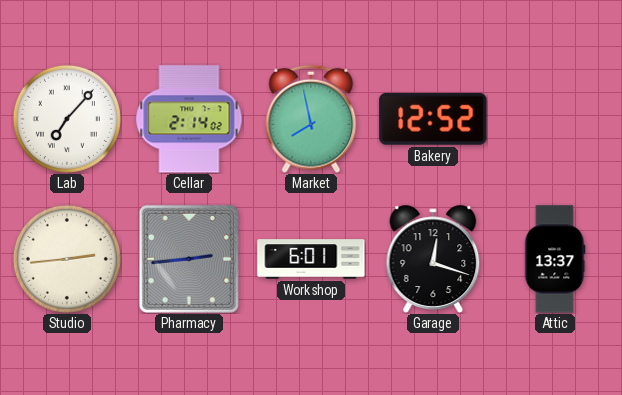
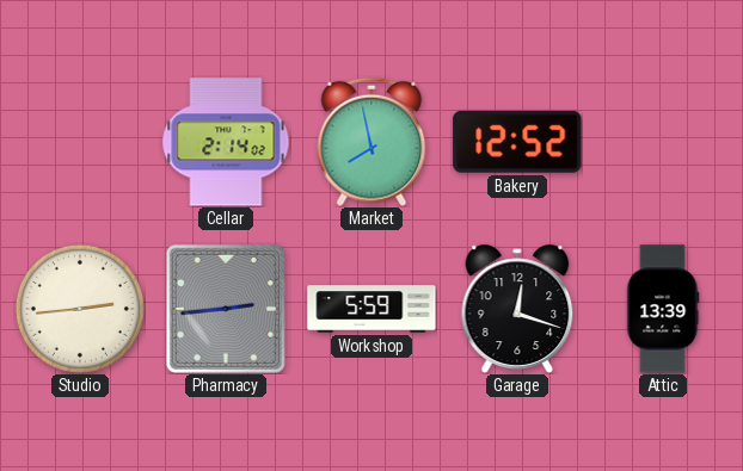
Lab: 7:07 -> none
Workshop: 6:01 -> 5:59
Attic: 13:37 -> 13:39
